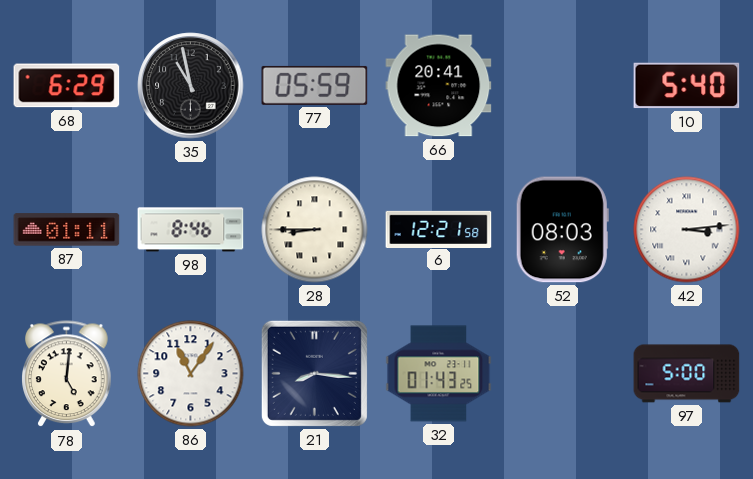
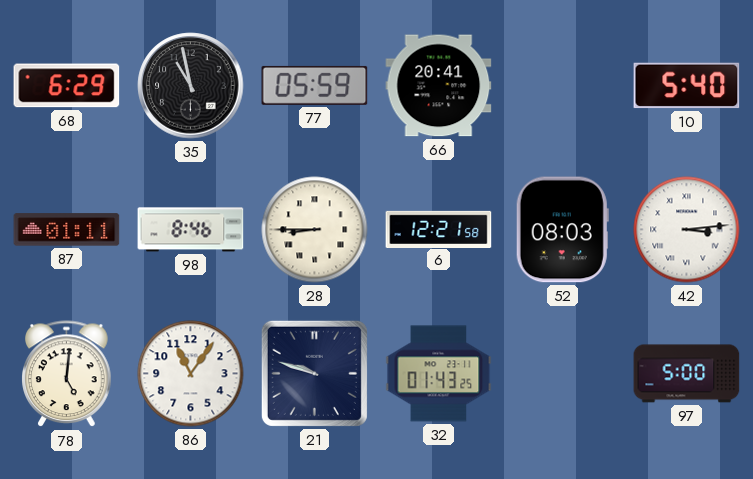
21: 8:16 -> 9:48
